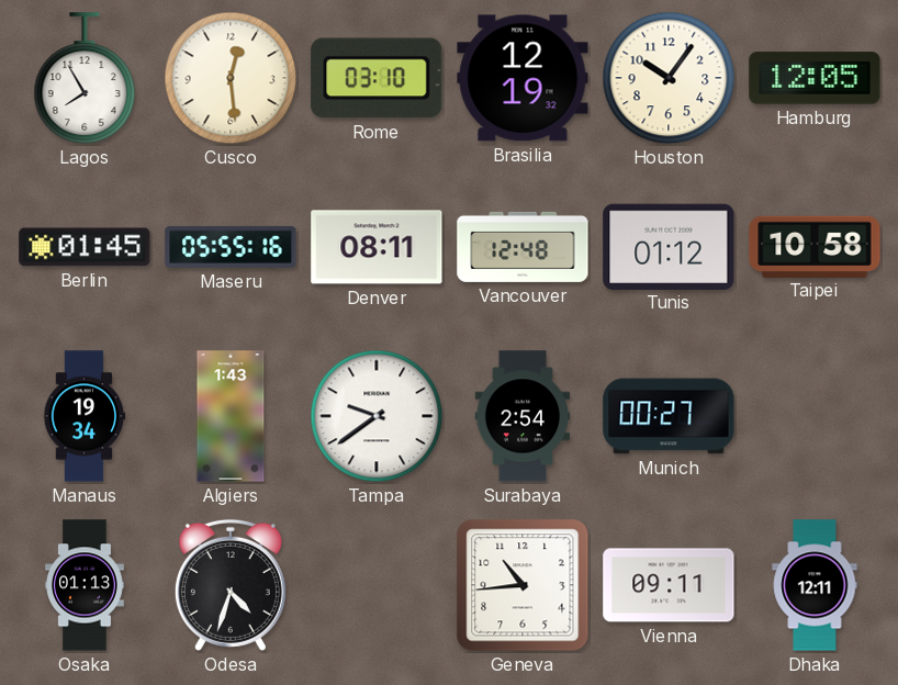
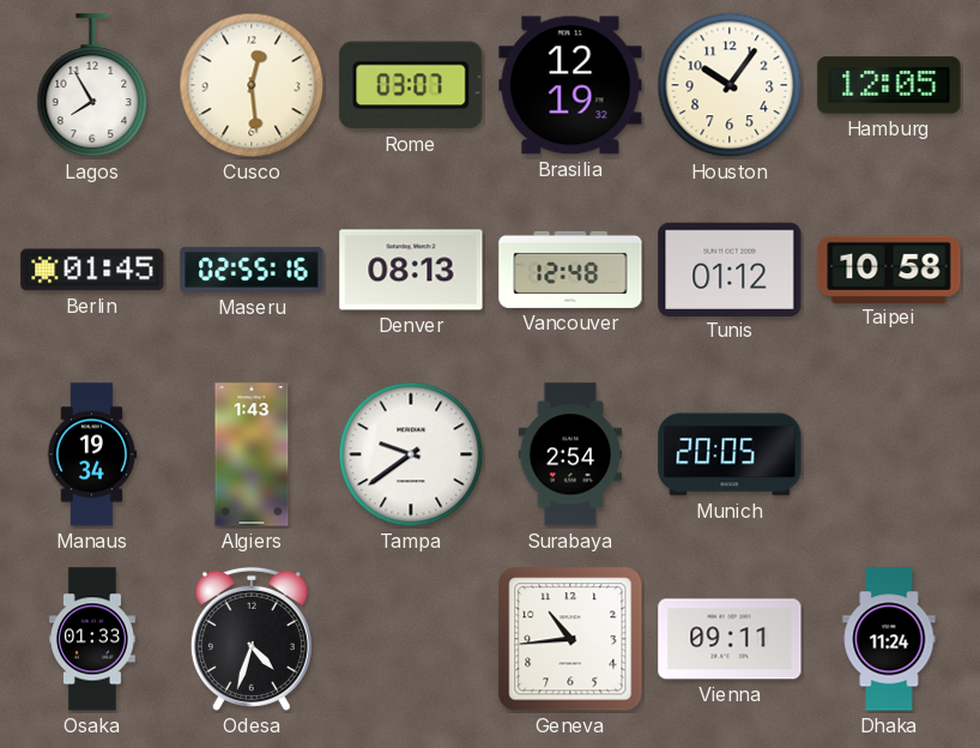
Rome: 03:10 -> 03:07
Maseru: 05:55 -> 02:55
Denver: 08:11 -> 08:13
Munich: 00:27 -> 20:05
Osaka: 01:13 -> 01:33
Dhaka: 12:11 -> 11:24
